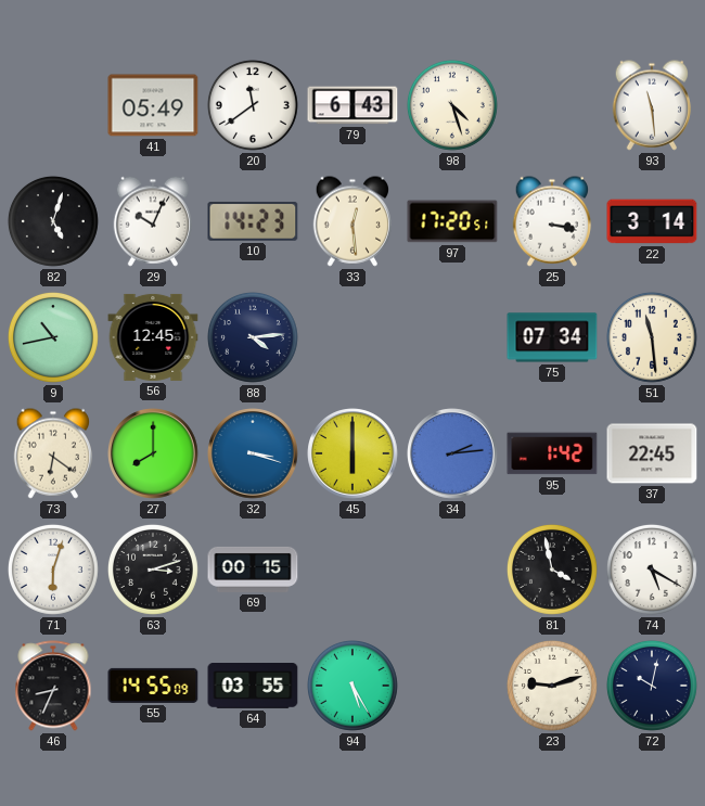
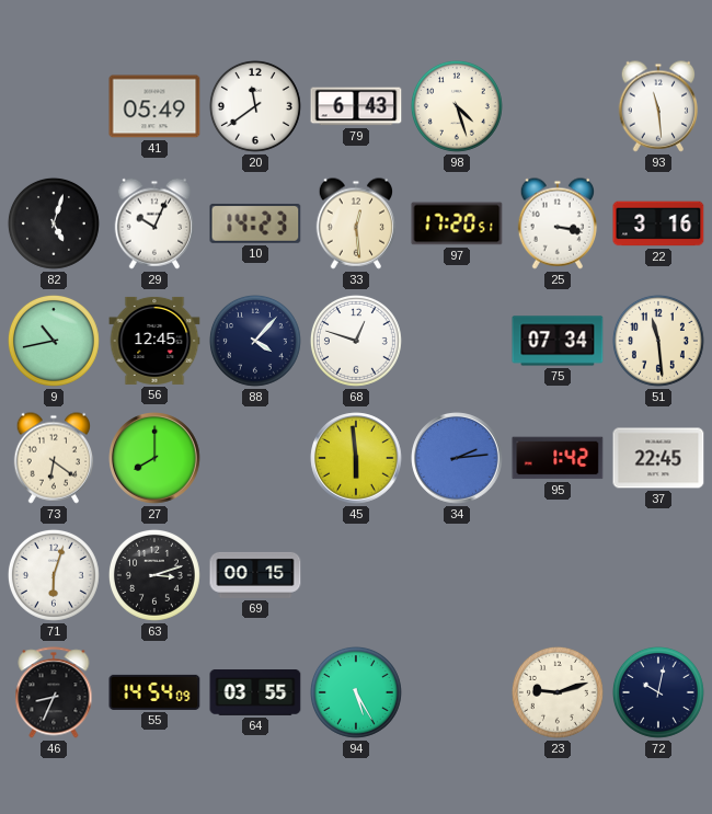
22: 3:14 -> 3:16
88: 4:14 -> 4:07
68: none -> 12:48
32: 3:18 -> none
45: 6:00 -> 5:59
81: 3:58 -> none
74: 5:20 -> none
55: 14:55 -> 14:54
